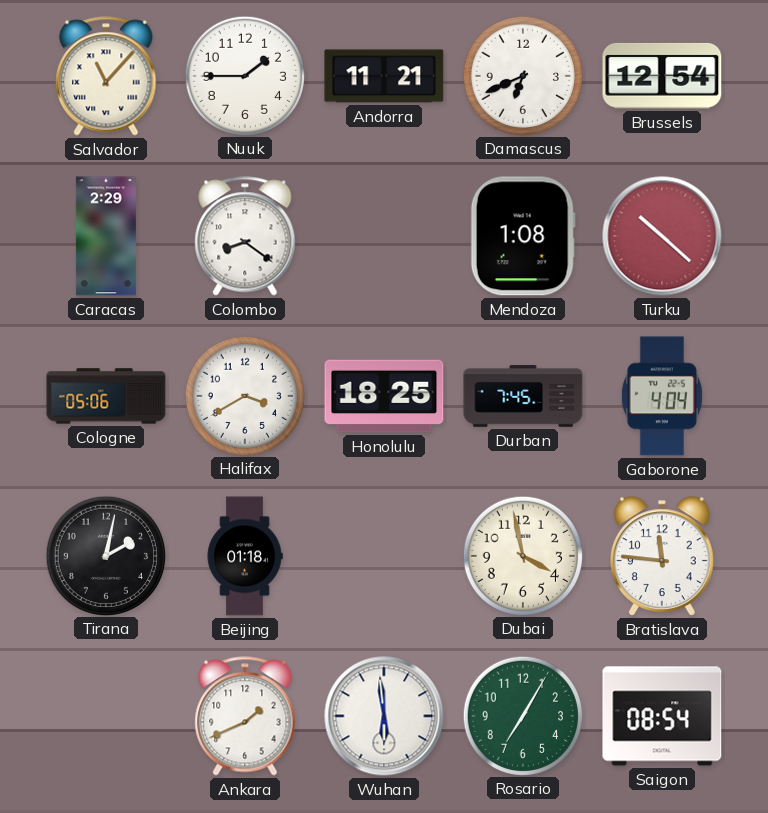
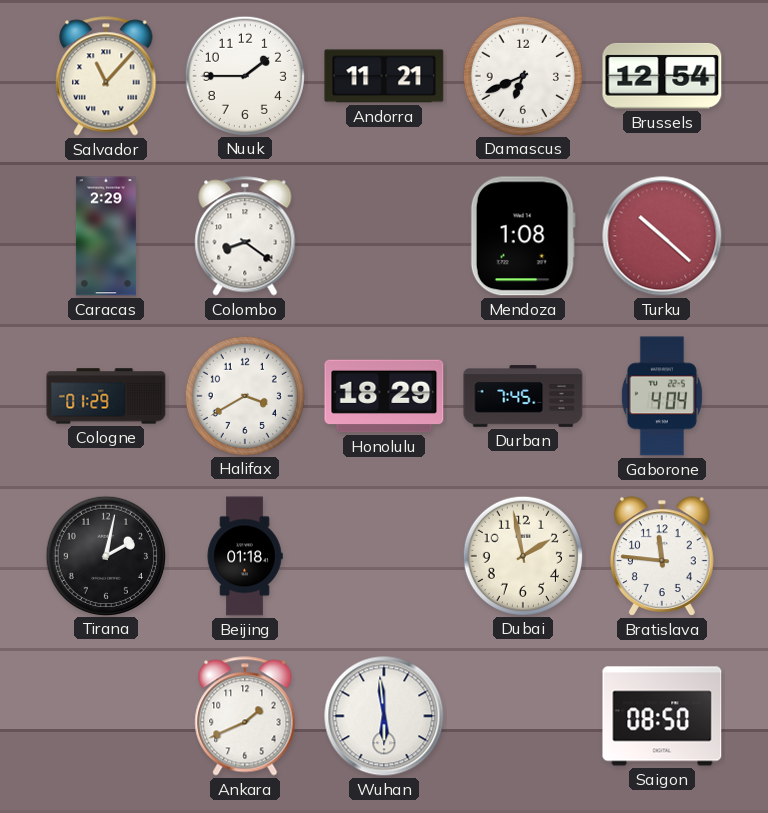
Cologne: 05:06 -> 01:29
Honolulu: 18:25 -> 18:29
Dubai: 3:58 -> 1:58
Rosario: 7:05 -> none
Saigon: 08:54 -> 08:50
